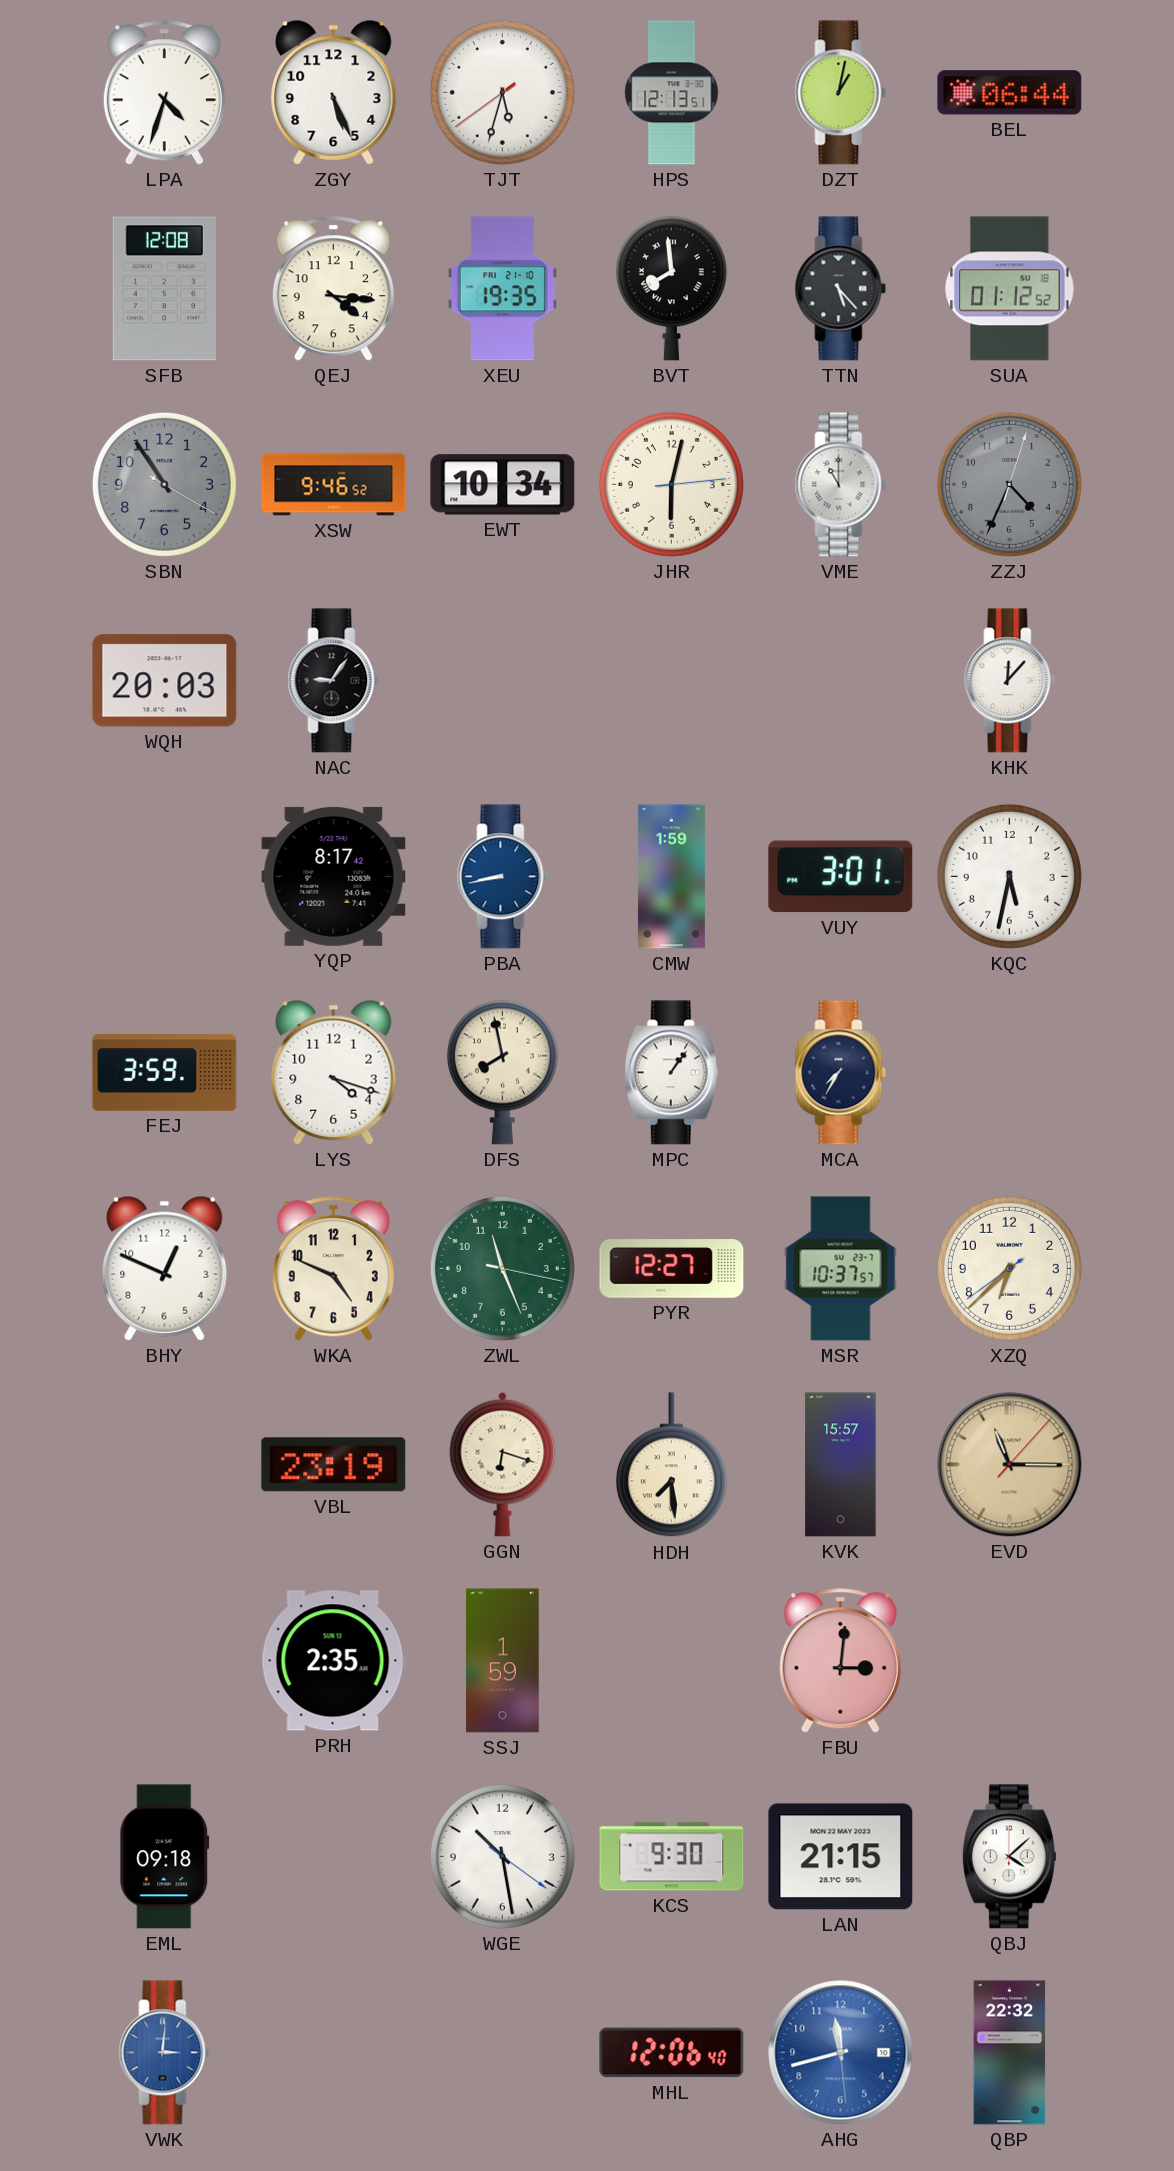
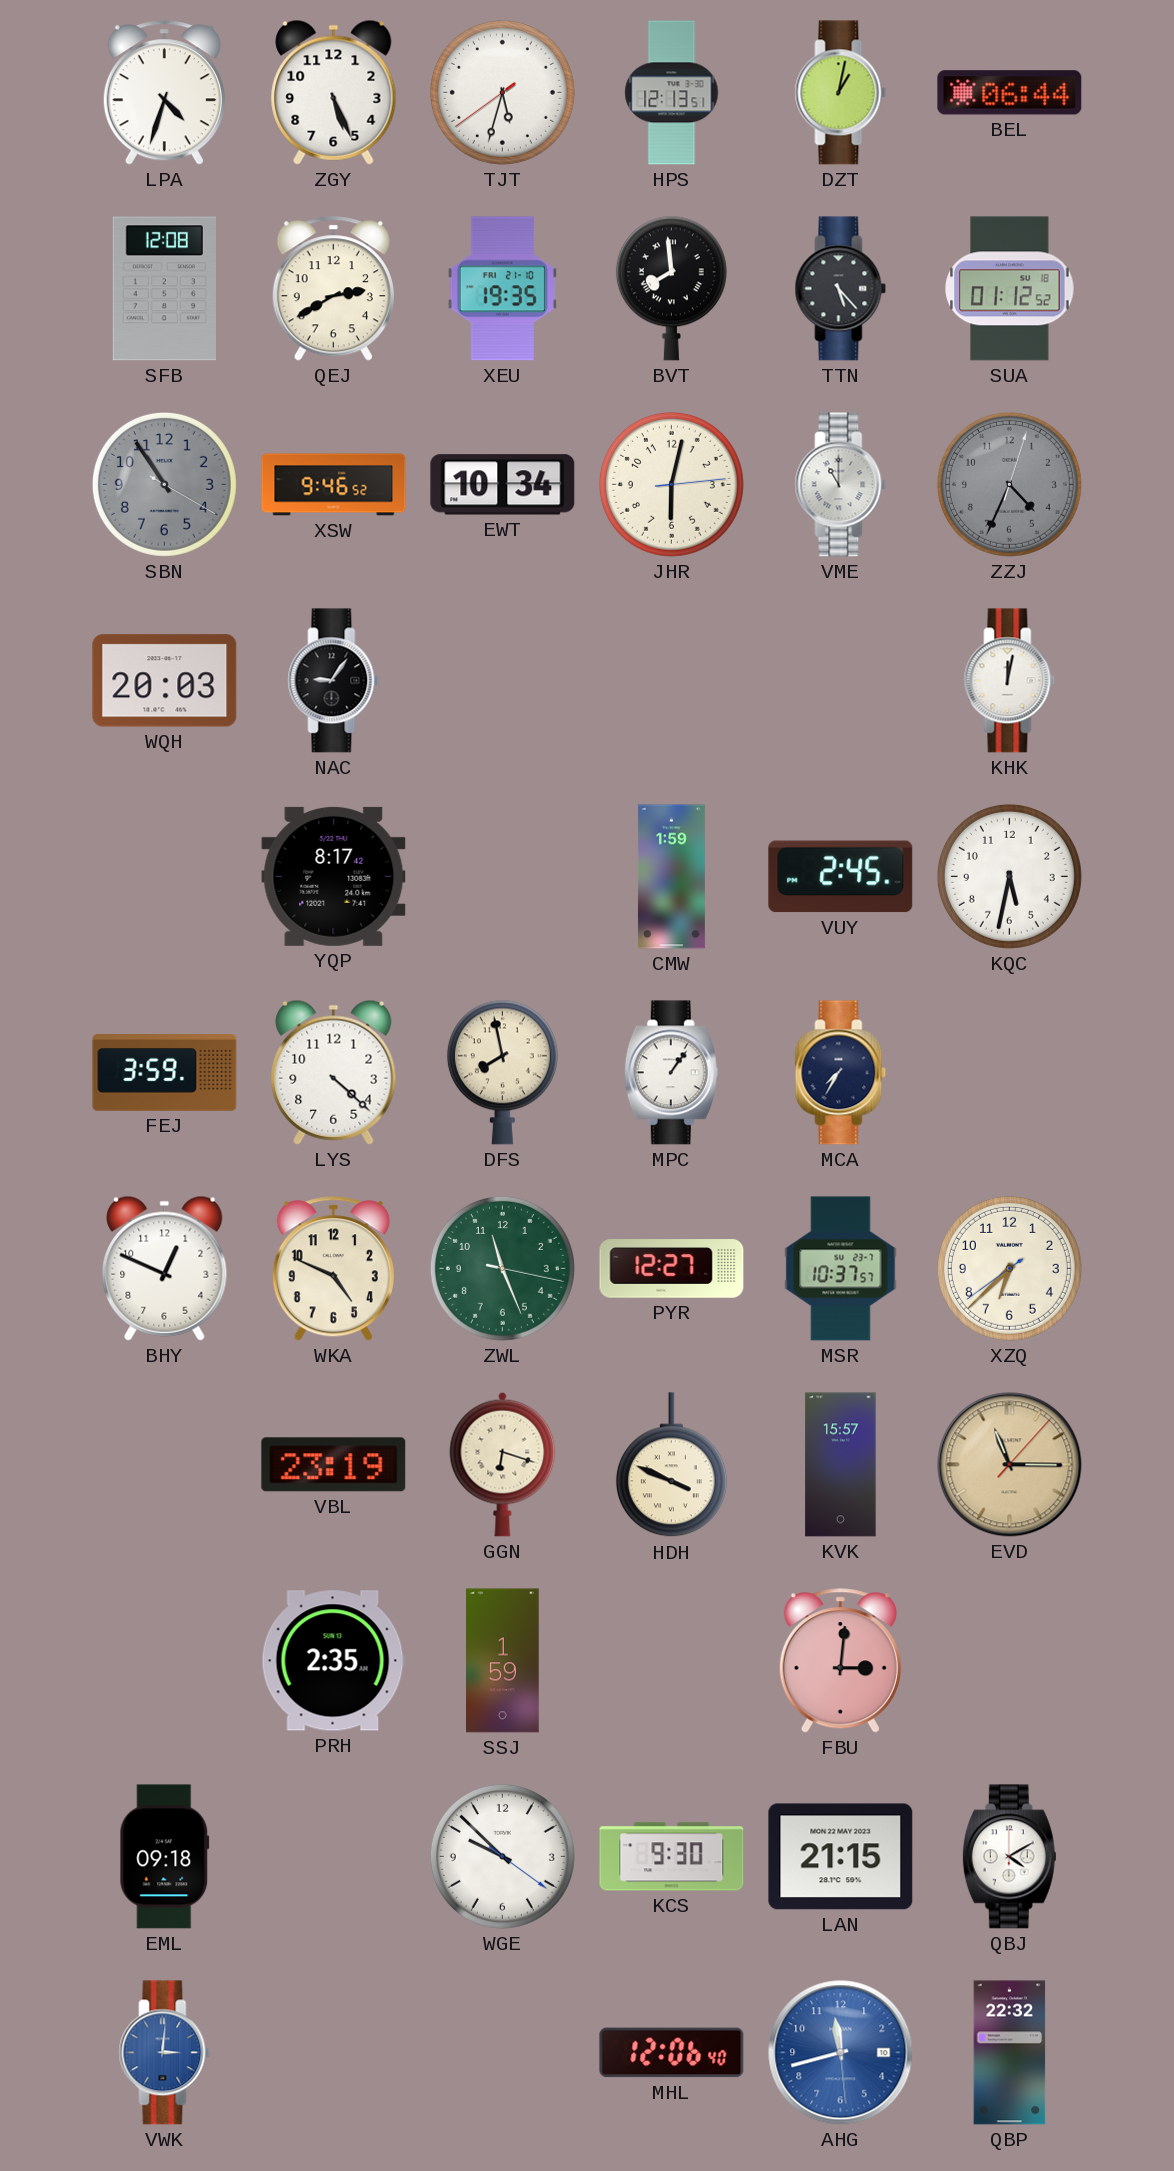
QEJ: 4:16 -> 2:40
KHK: 12:07 -> 12:02
PBA: 8:43 -> none
VUY: 3:01 -> 2:45
LYS: 4:18 -> 4:22
HDH: 7:29 -> 3:49
WGE: 10:28 -> 9:52
QBJ: 4:08 -> 4:10
